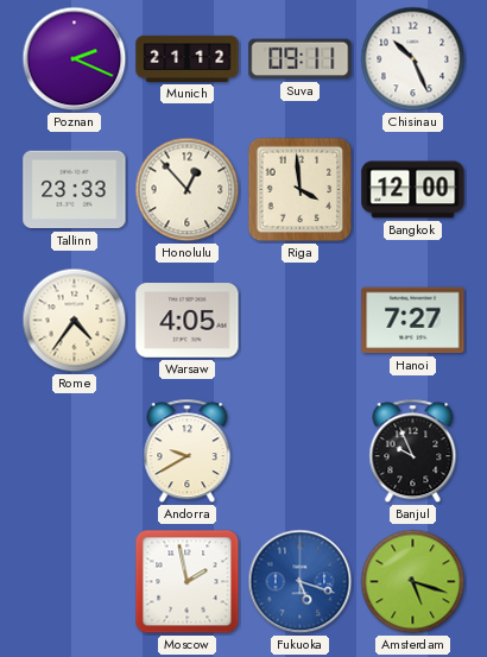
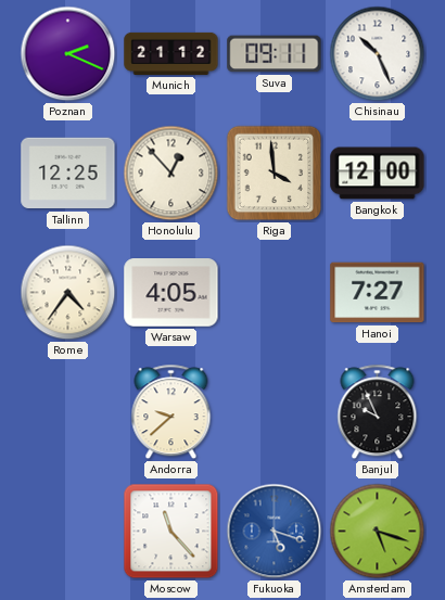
Tallinn: 23:33 -> 12:25
Andorra: 9:40 -> 9:38
Moscow: 1:58 -> 11:23
